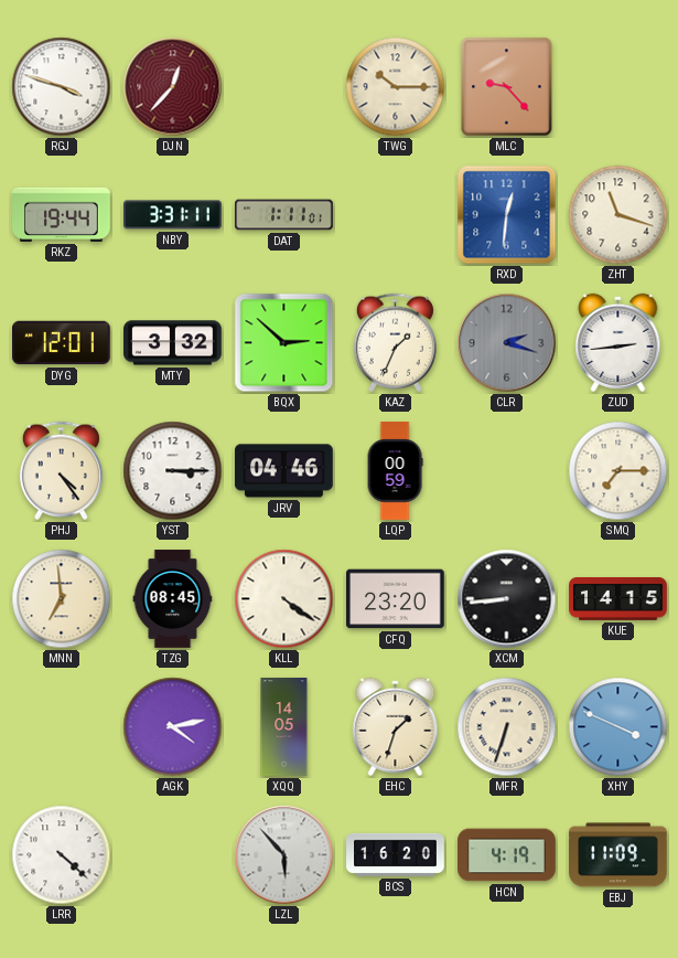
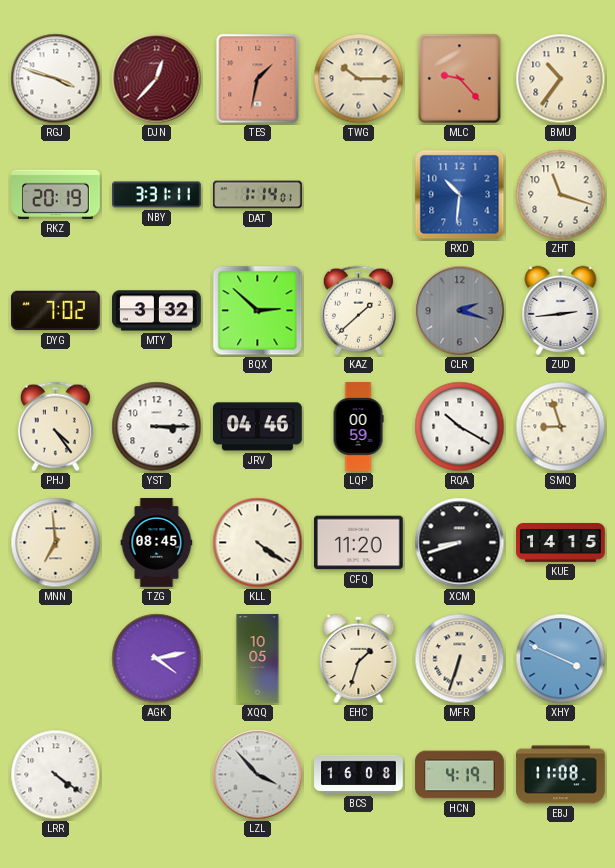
TES: none -> 1:32
BMU: none -> 10:36
RKZ: 19:44 -> 20:19
DAT: 1:11 -> 1:14
RXD: 12:31 -> 10:31
DYG: 12:01 -> 7:02
KAZ: 1:34 -> 1:38
RQA: none -> 10:20
SMQ: 7:15 -> 8:57
CFQ: 23:20 -> 11:20
XCM: 8:44 -> 8:42
XQQ: 14:05 -> 10:05
LRR: 4:22 -> 4:21
LZL: 5:53 -> 3:53
BCS: 16:20 -> 16:08
EBJ: 11:09 -> 11:08
